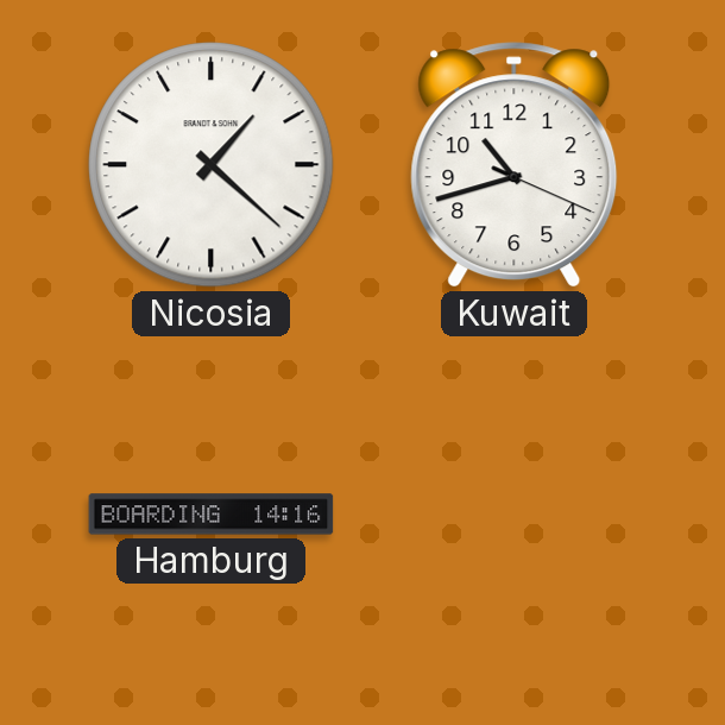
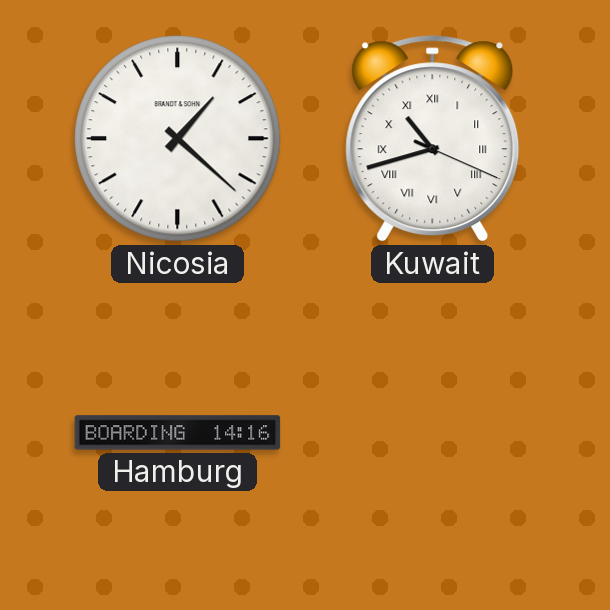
Kuwait numerals: Arabic -> Roman
